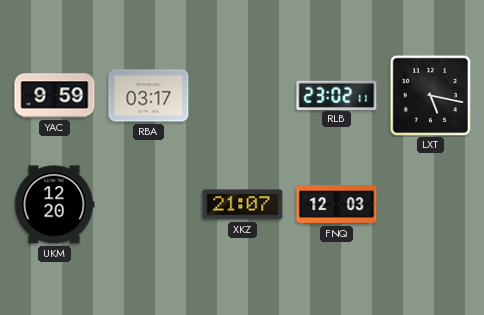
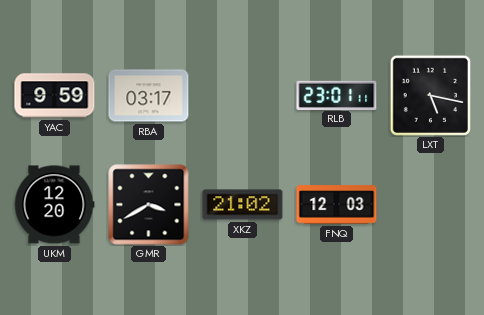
RLB: 23:02 -> 23:01
GMR: none -> 3:40
XKZ: 21:07 -> 21:02
